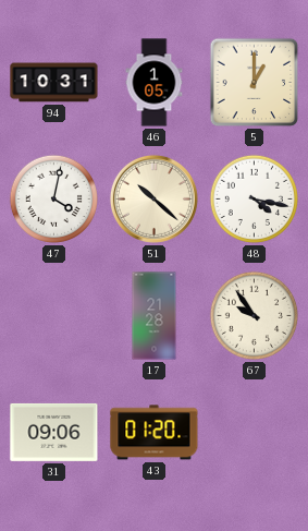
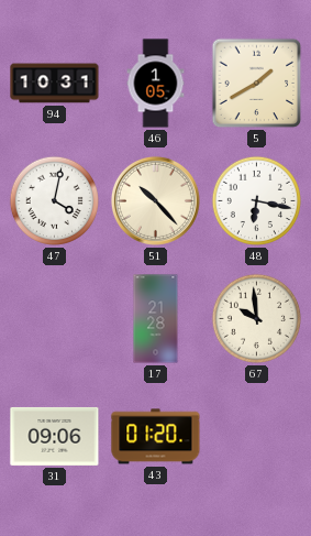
5: 1:00 -> 1:40
51: 10:22 -> 10:23
48: 4:17 -> 6:17
67: 9:54 -> 9:59
